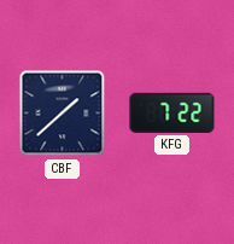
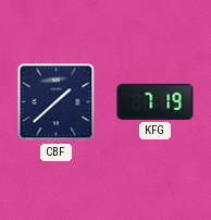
KFG: 7:22 -> 7:19
